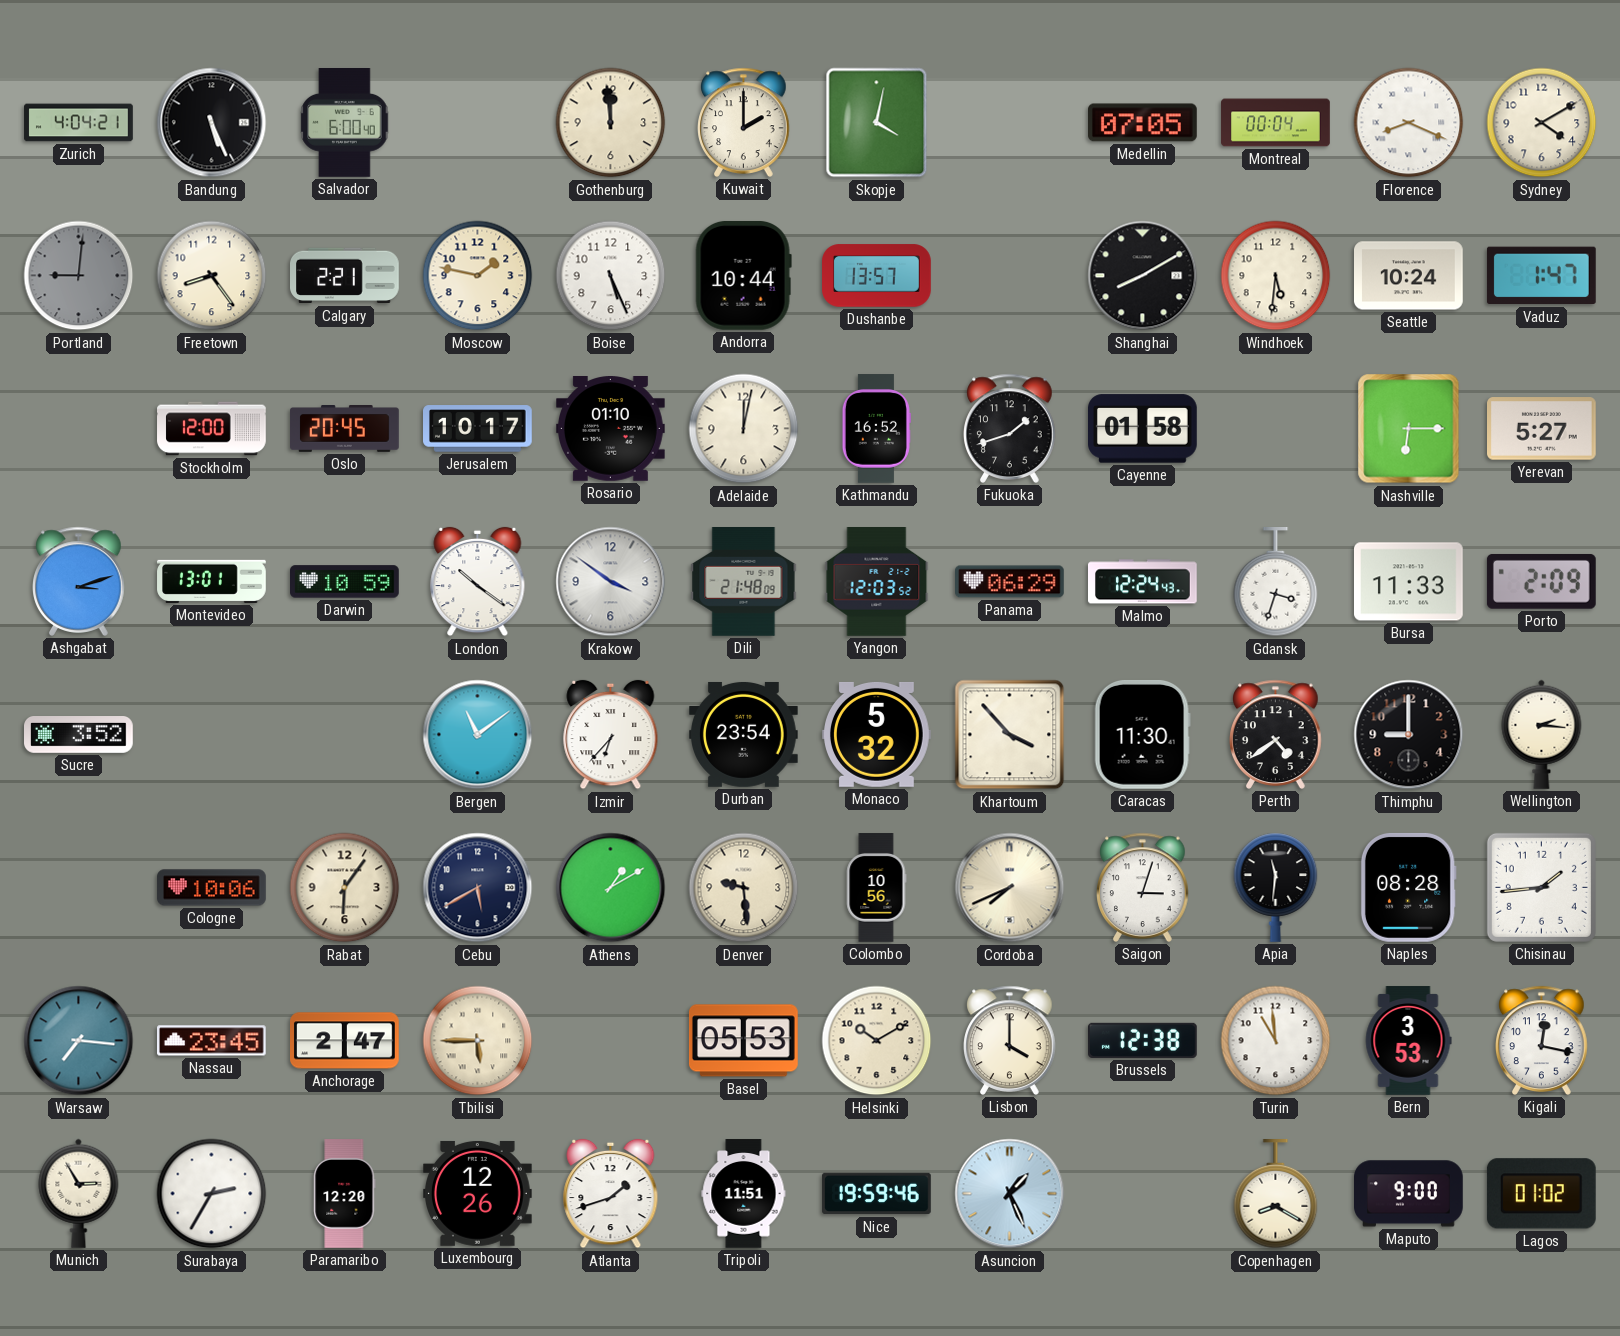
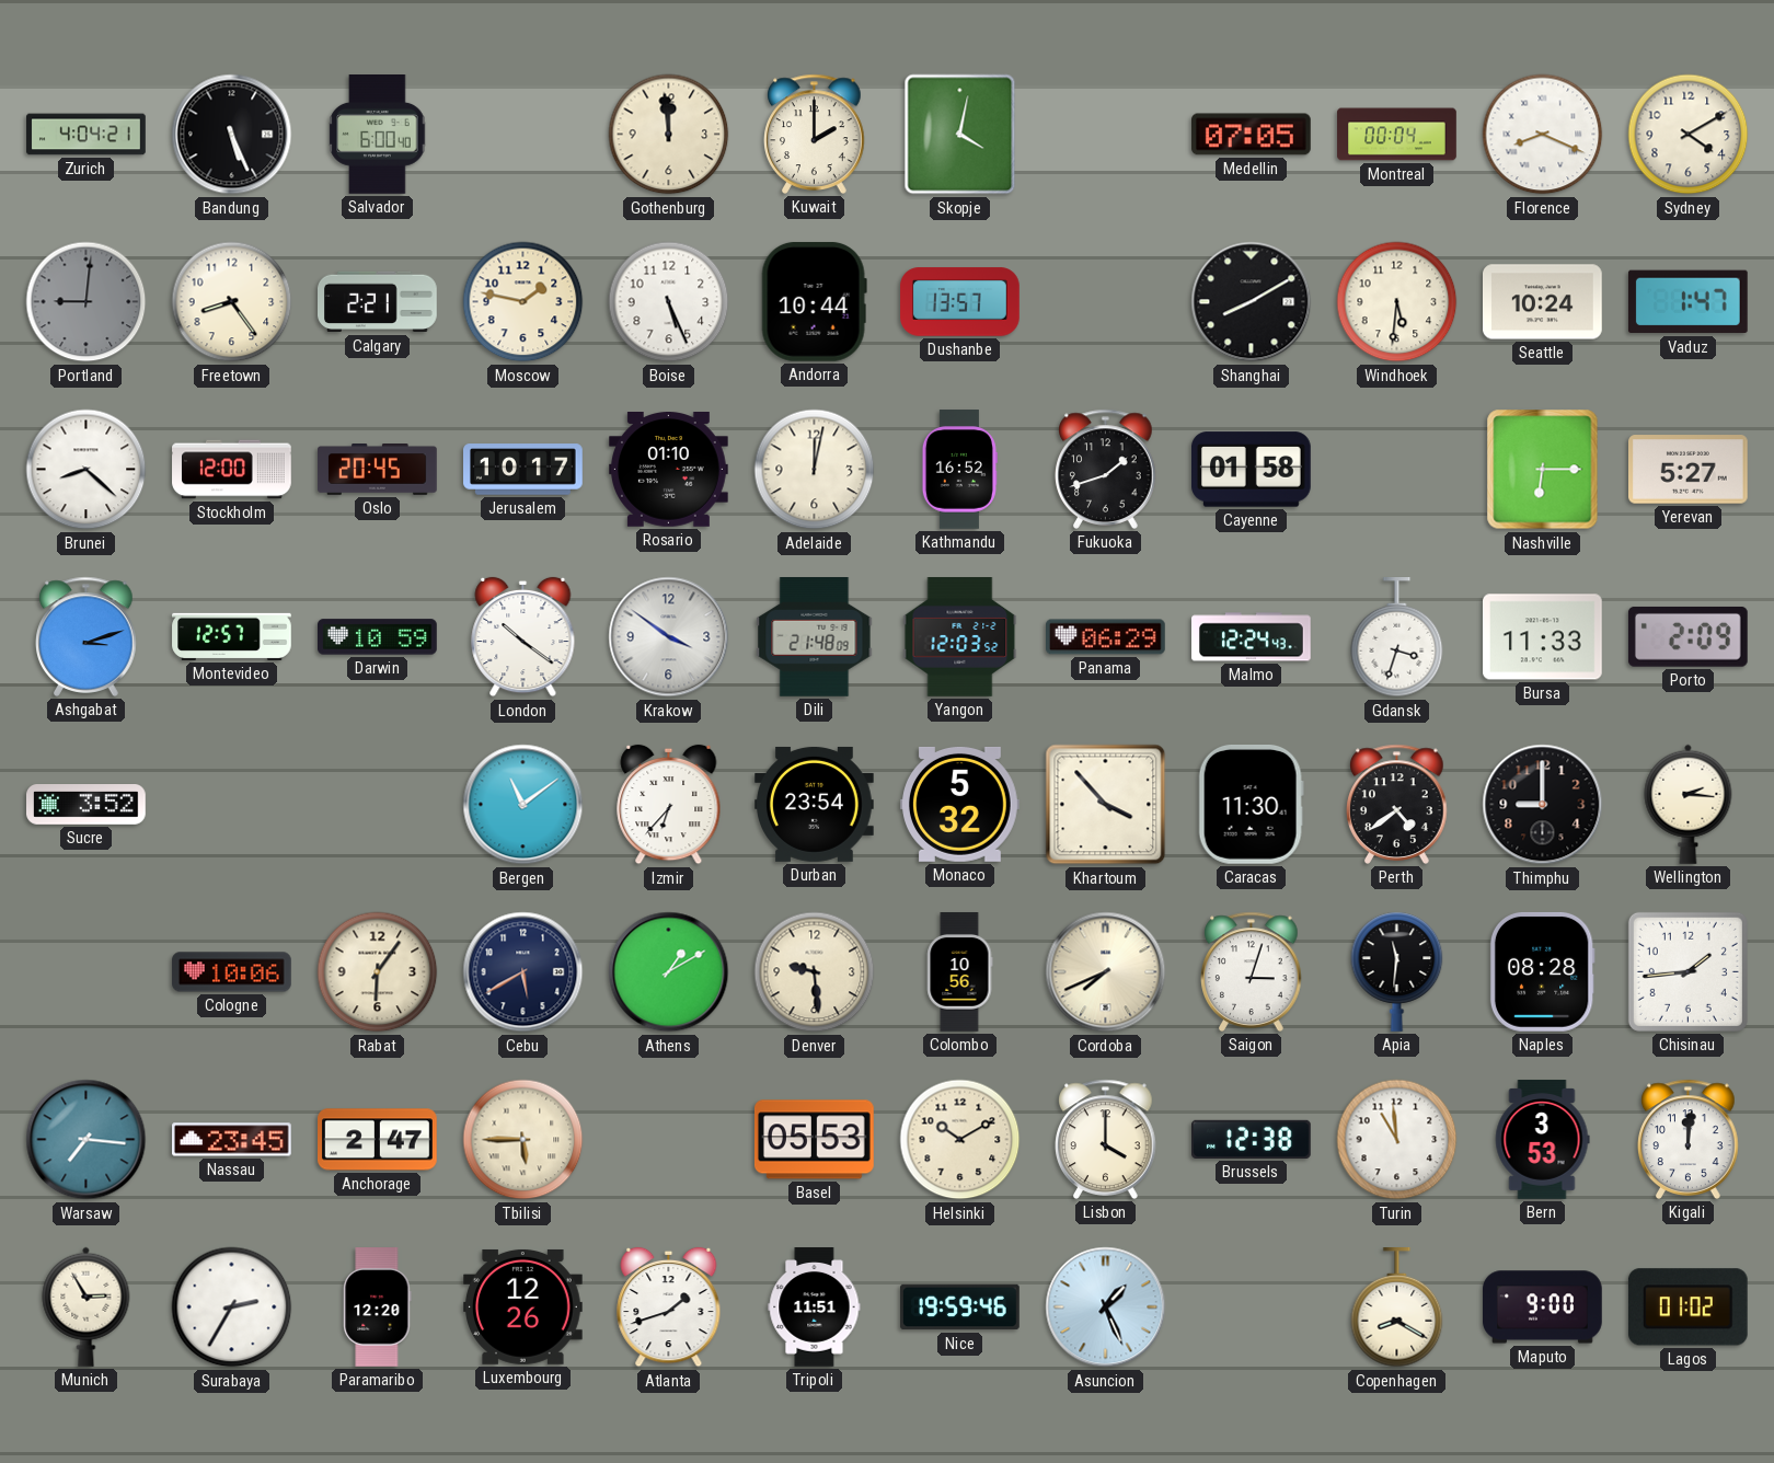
Brunei: none -> 8:22
Montevideo: 13:01 -> 12:57
Kigali: 12:17 -> 12:01
